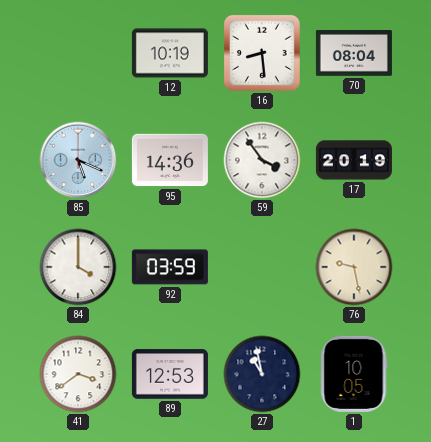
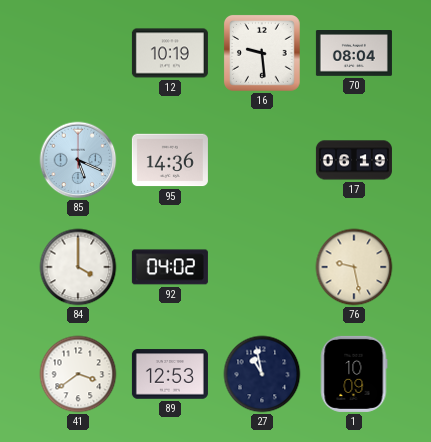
16: 8:29 -> 9:29
59: 3:54 -> none
17: 20:19 -> 06:19
92: 03:59 -> 04:02
1: 10:05 -> 10:09
